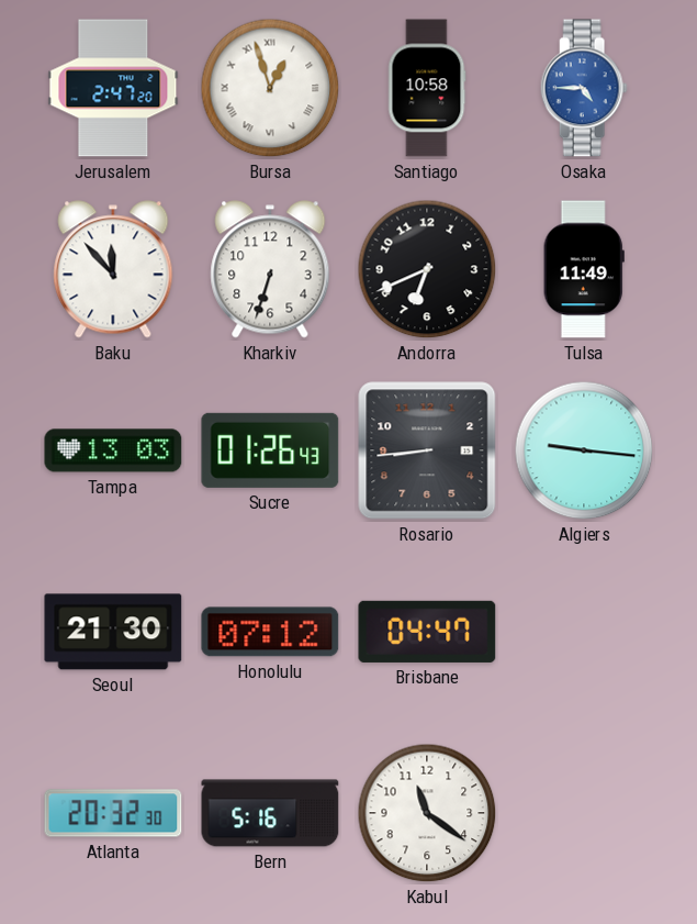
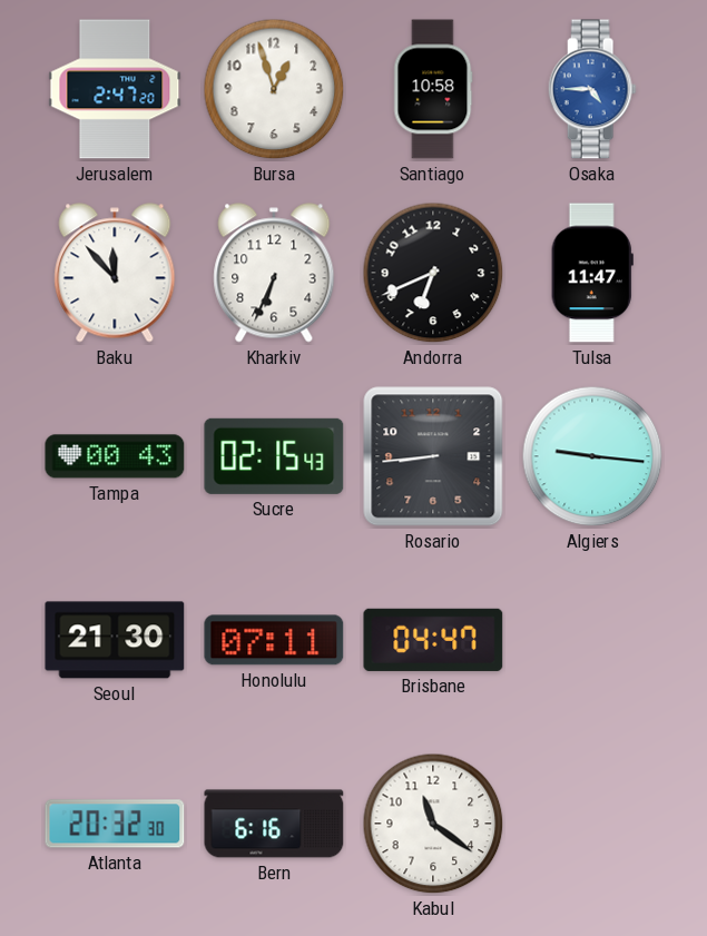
Bursa numerals: Roman -> Arabic
Kharkiv: 6:33 -> 6:34
Tulsa: 11:49 -> 11:47
Tampa: 13:03 -> 00:43
Sucre: 01:26 -> 02:15
Honolulu: 07:12 -> 07:11
Bern: 5:16 -> 6:16
